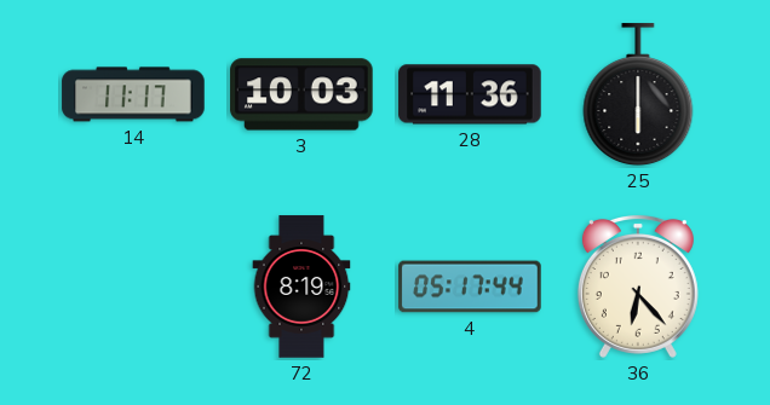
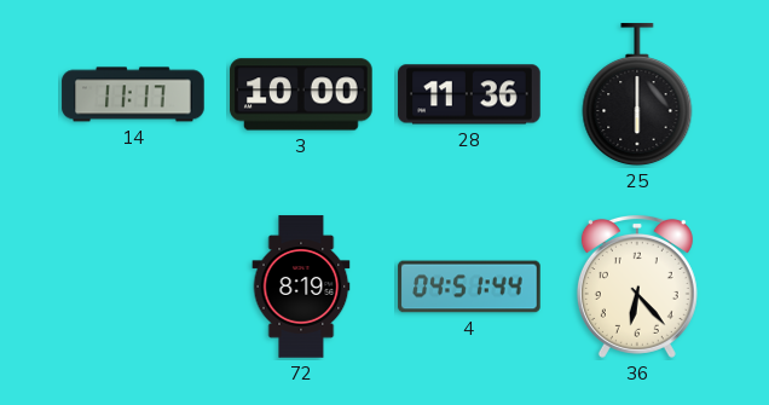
3: 10:03 -> 10:00
4: 05:17 -> 04:51
